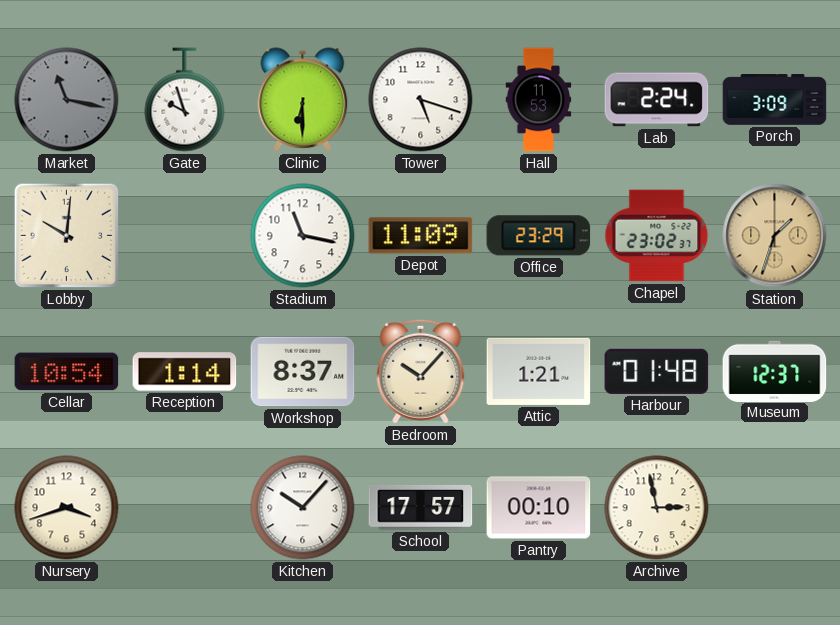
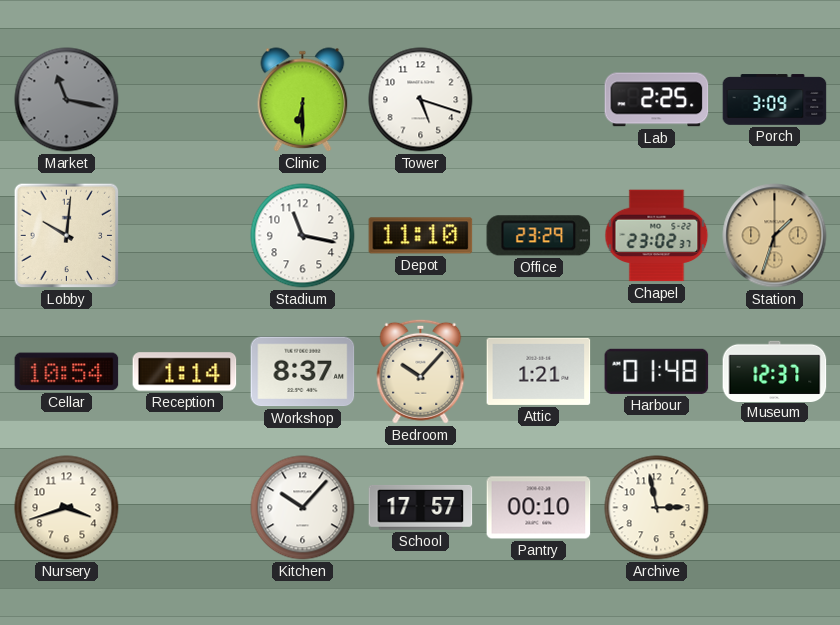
Gate: 9:57 -> none
Hall: 11:53 -> none
Lab: 2:24 -> 2:25
Depot: 11:09 -> 11:10
